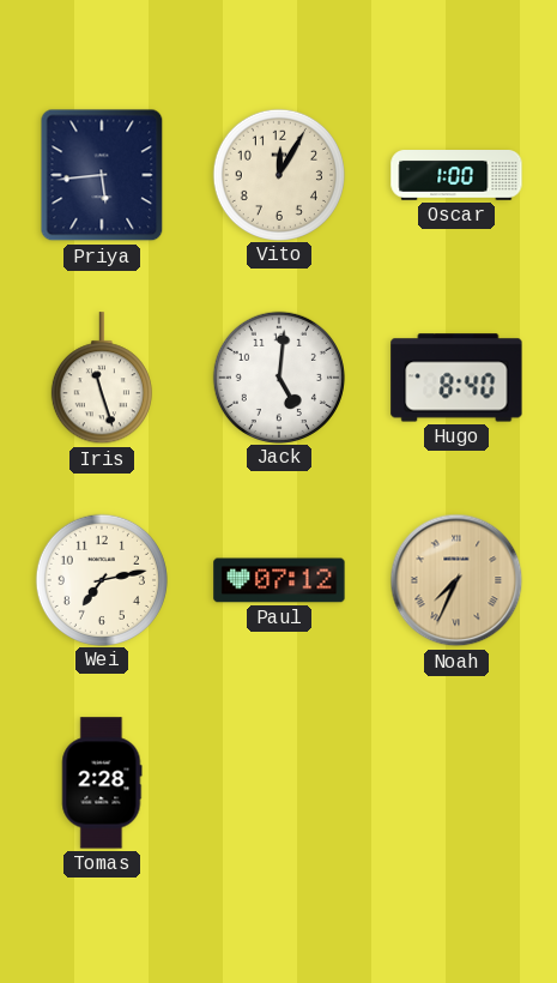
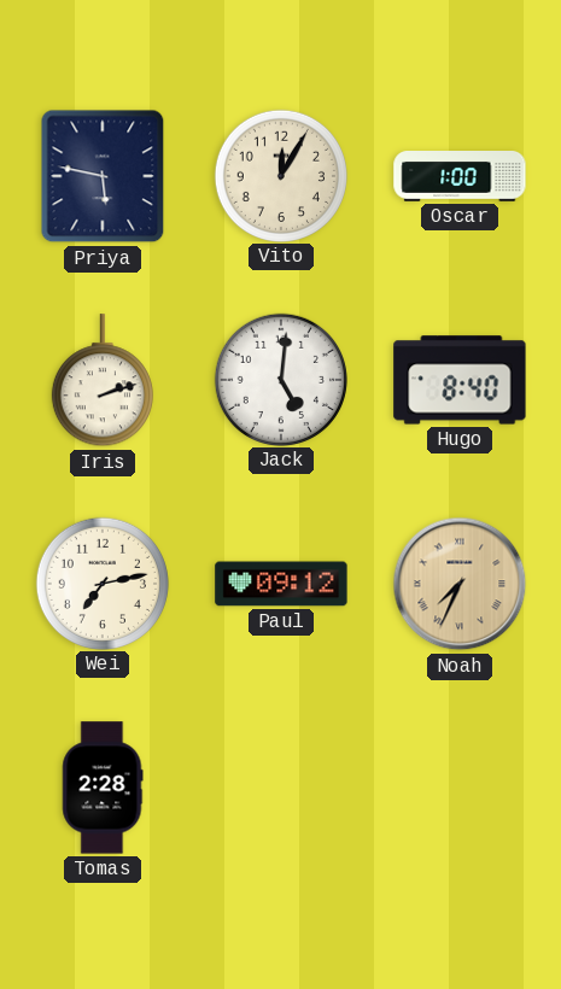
Priya: 5:44 -> 5:47
Iris: 11:27 -> 2:12
Paul: 07:12 -> 09:12
